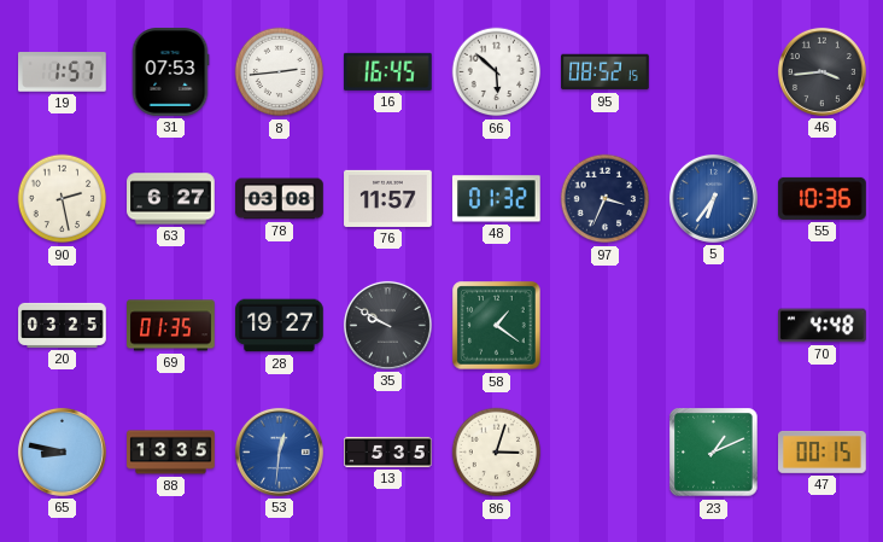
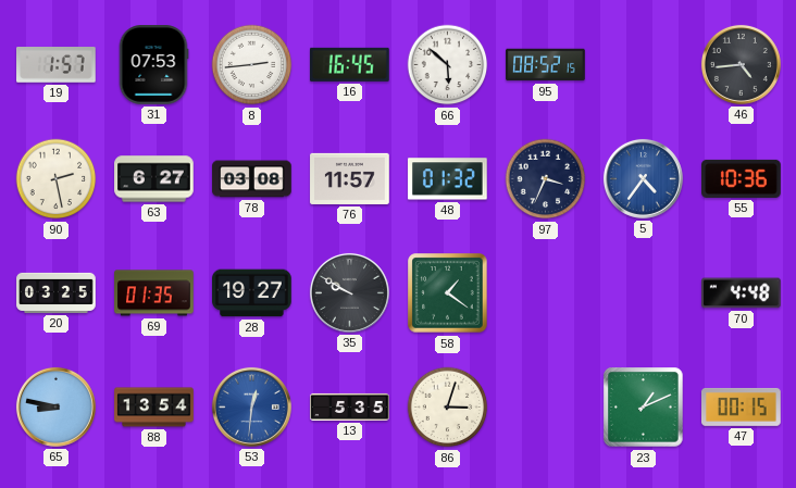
46: 3:44 -> 4:44
5: 6:36 -> 4:36
88: 13:35 -> 13:54
